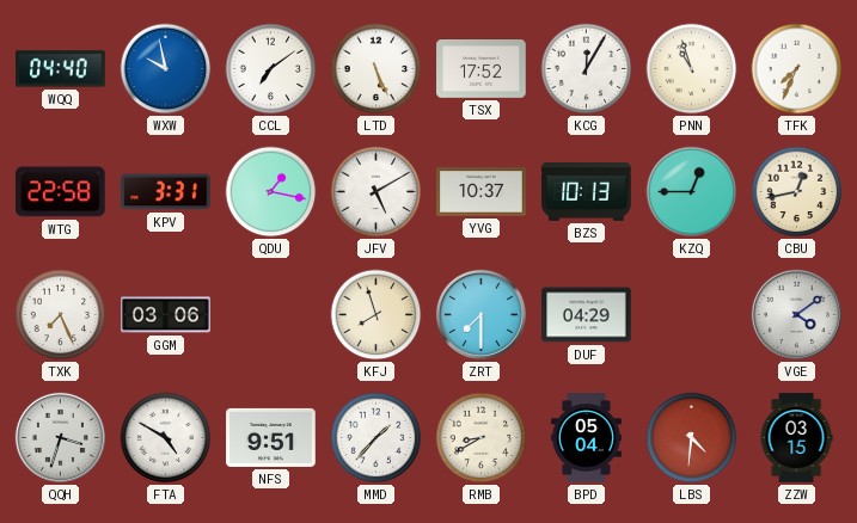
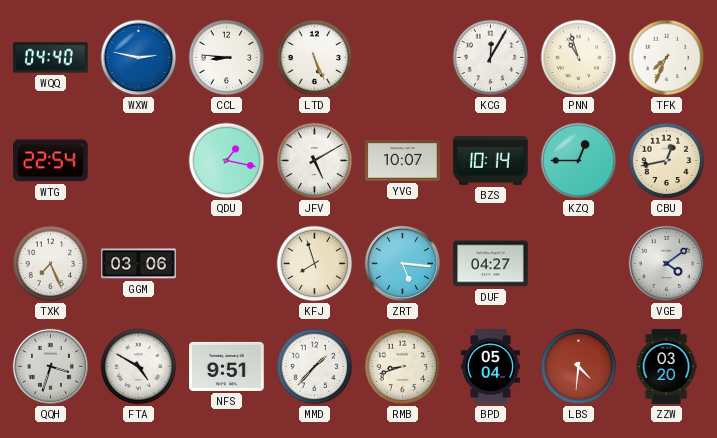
WXW: 9:58 -> 2:47
CCL: 7:09 -> 8:46
TSX: 17:52 -> none
WTG: 22:58 -> 22:54
KPV: 3:31 -> none
YVG: 10:37 -> 10:07
BZS: 10:13 -> 10:14
ZRT: 7:30 -> 5:16
DUF: 04:29 -> 04:27
RMB: 8:40 -> 8:42
ZZW: 03:15 -> 03:20
